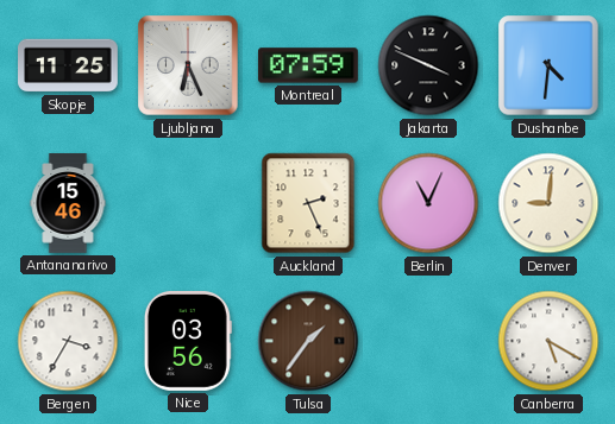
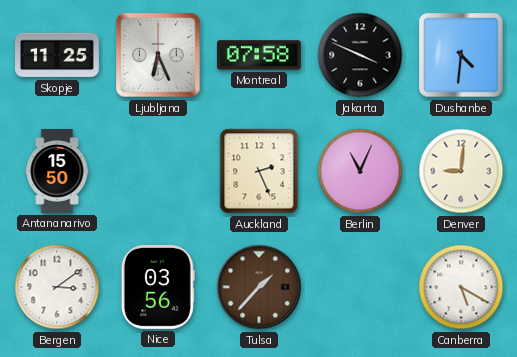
Montreal: 07:59 -> 07:58
Antananarivo: 15:46 -> 15:50
Bergen: 3:35 -> 3:09
Tulsa: 1:36 -> 1:37
